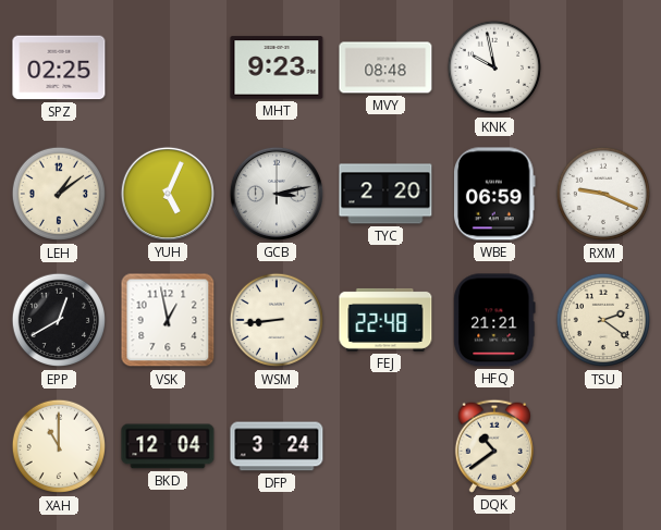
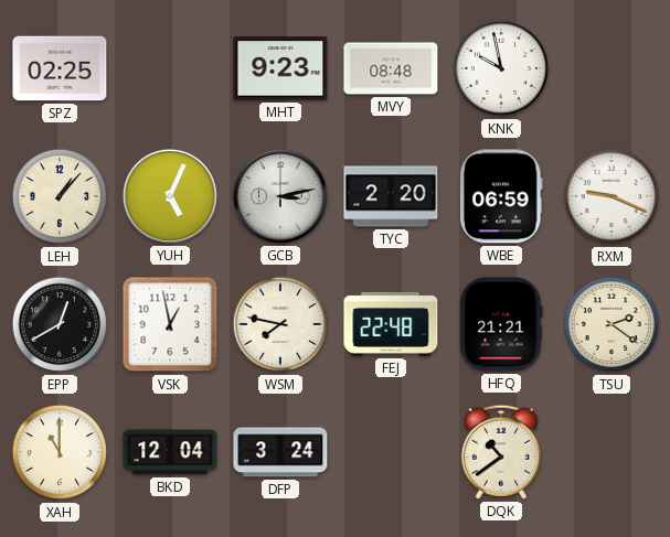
LEH: 1:09 -> 1:07
WSM: 8:44 -> 7:47
